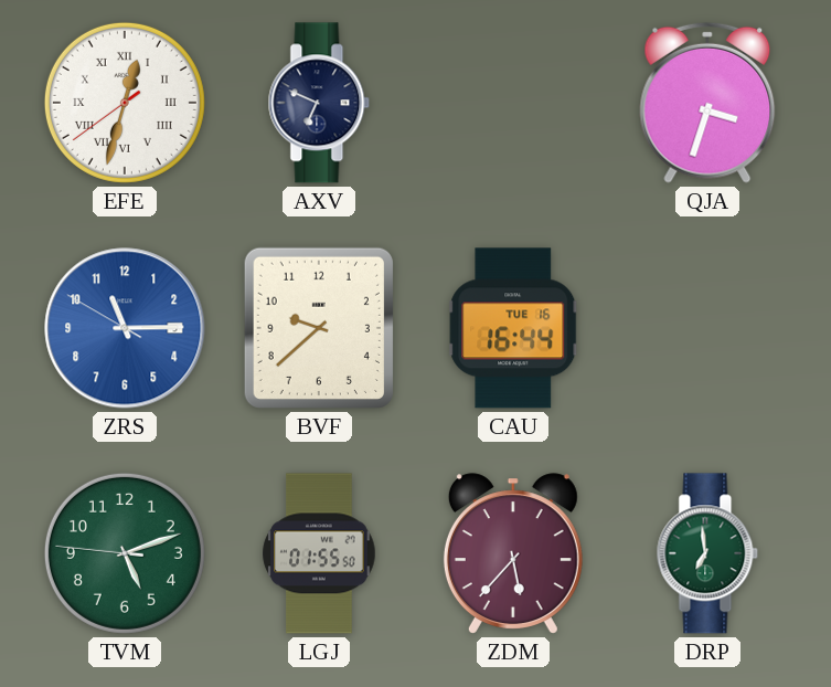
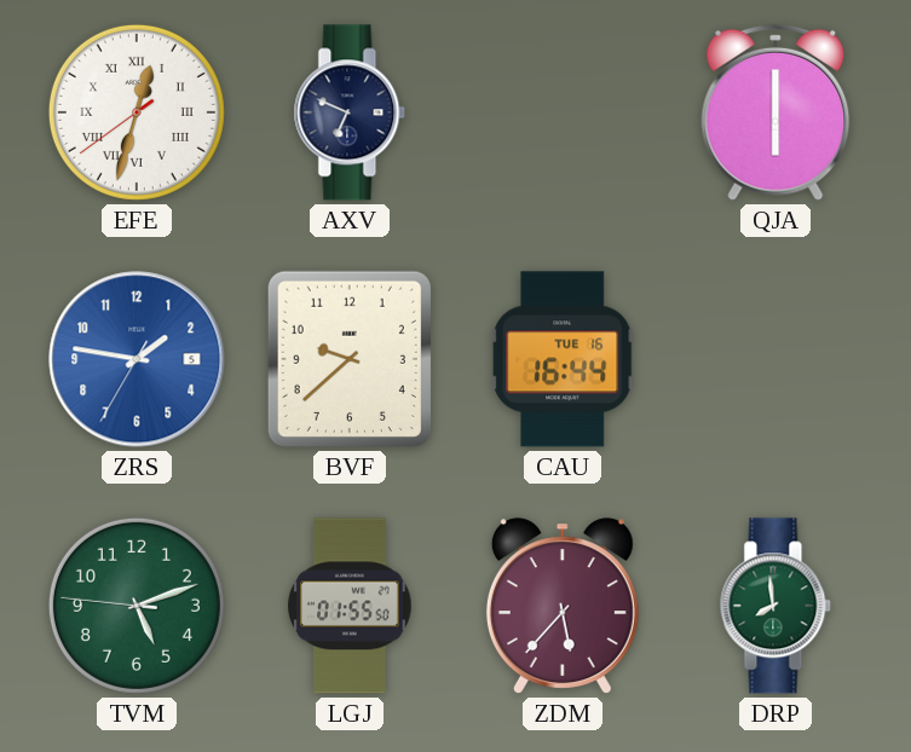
QJA: 3:33 -> 6:00
ZRS: 11:14 -> 1:46
DRP: 6:59 -> 7:59
